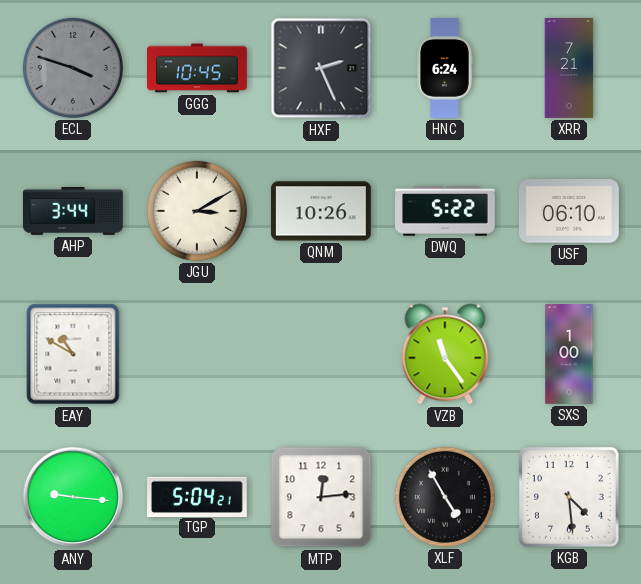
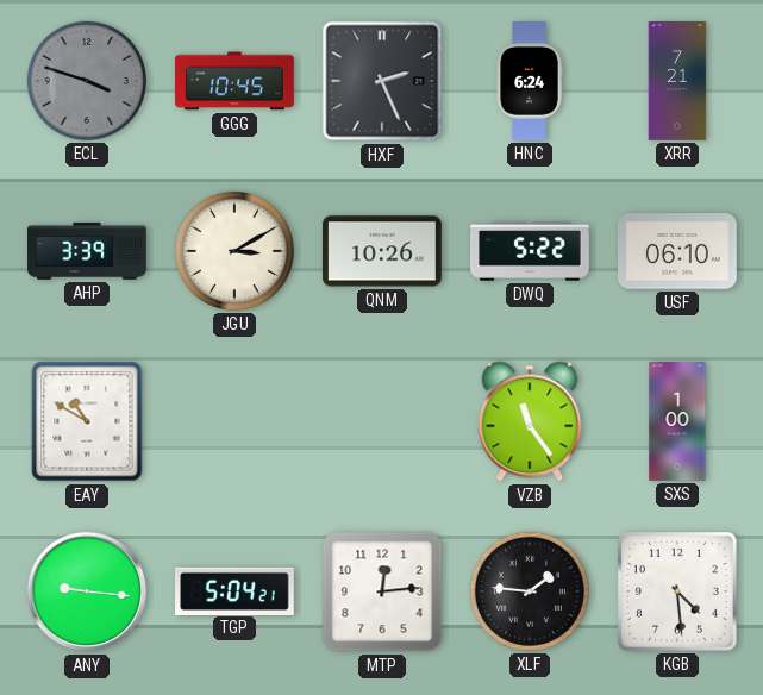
AHP: 3:44 -> 3:39
XLF: 4:55 -> 1:46
